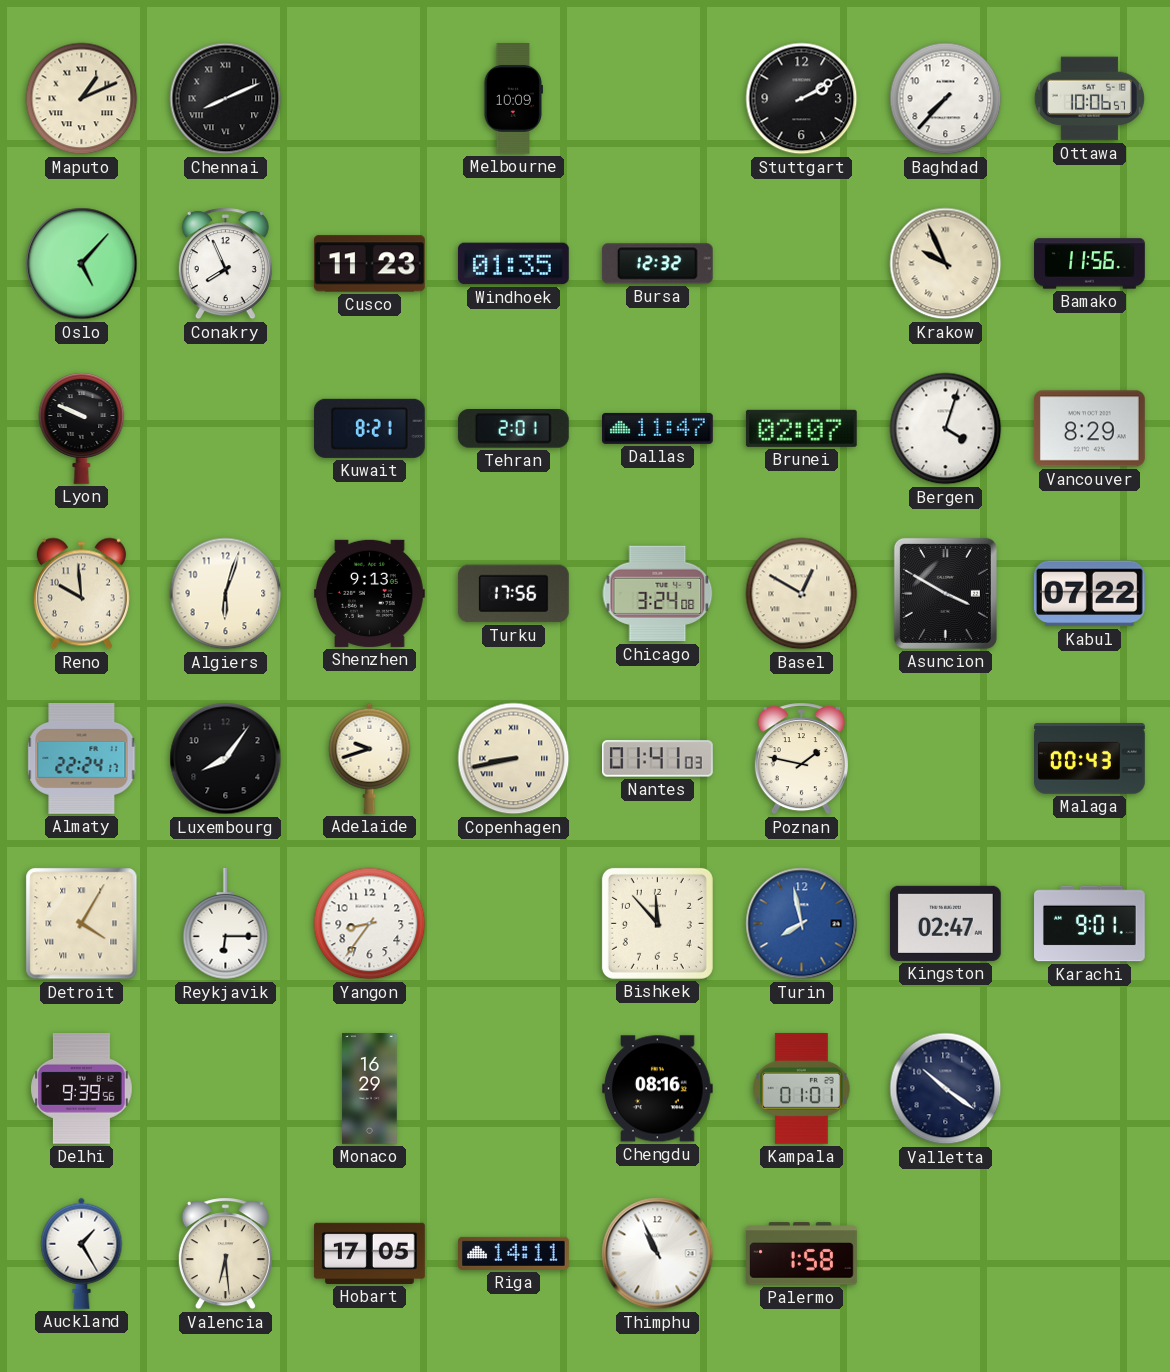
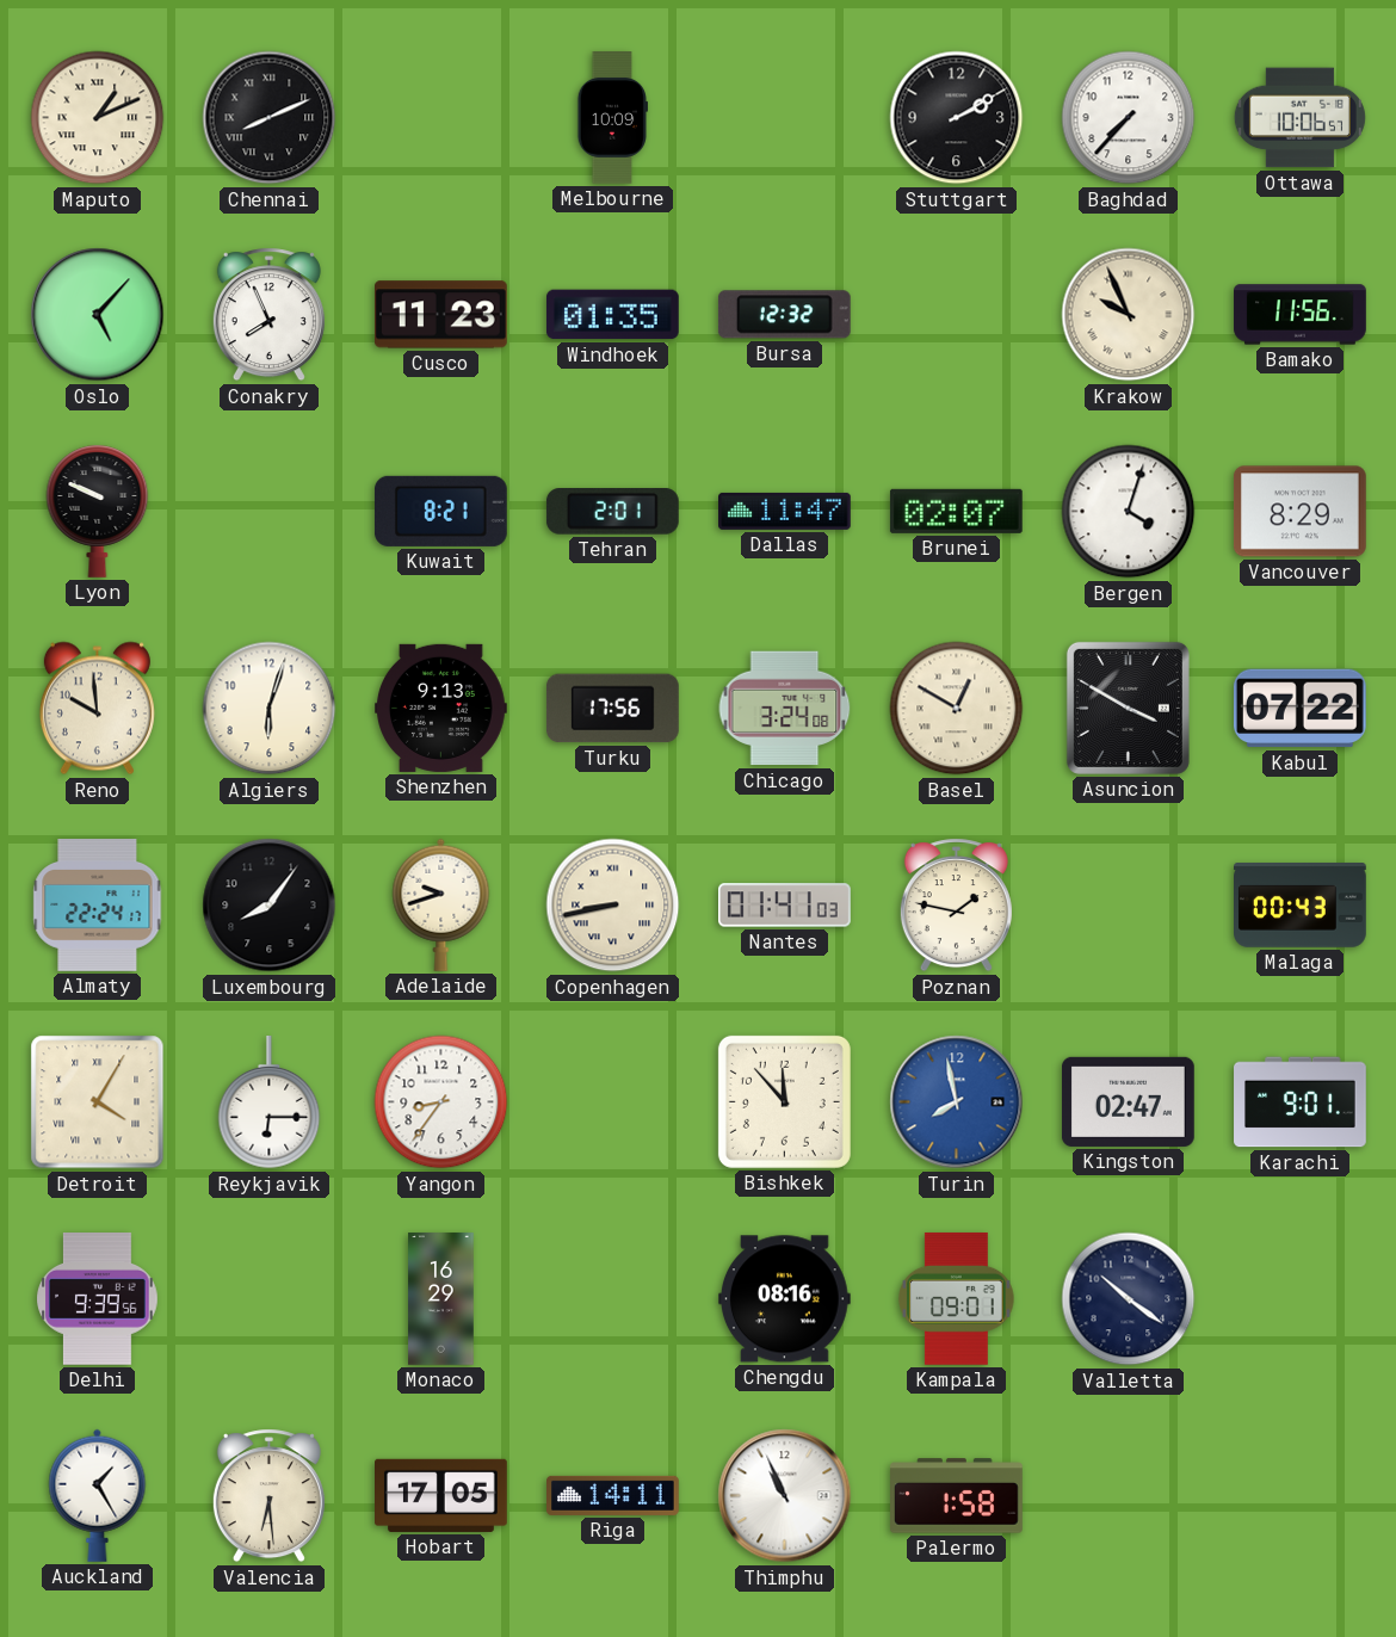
Kampala: 01:01 -> 09:01
